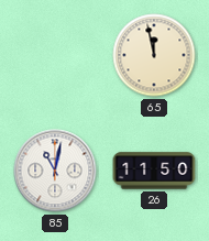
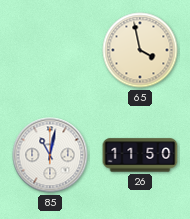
65: 11:58 -> 3:58
